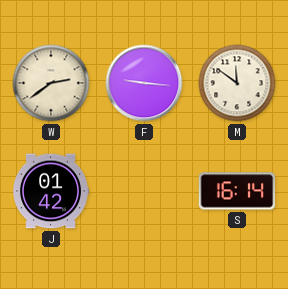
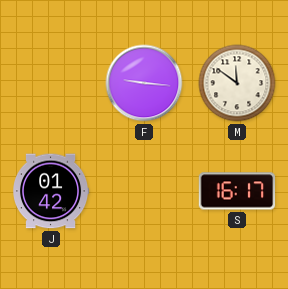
W: 2:39 -> none
S: 16:14 -> 16:17
